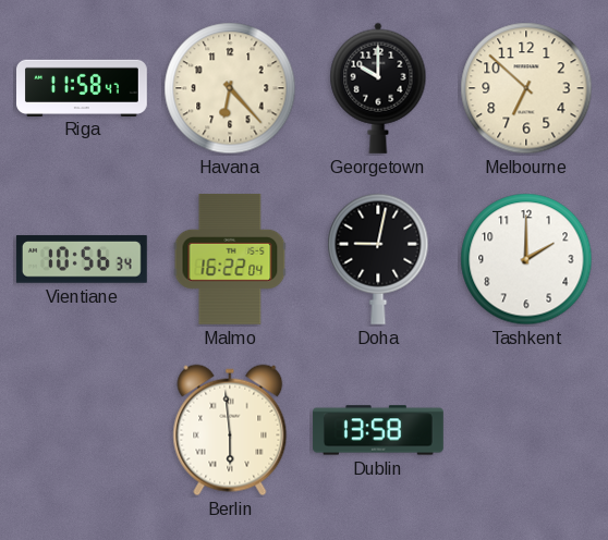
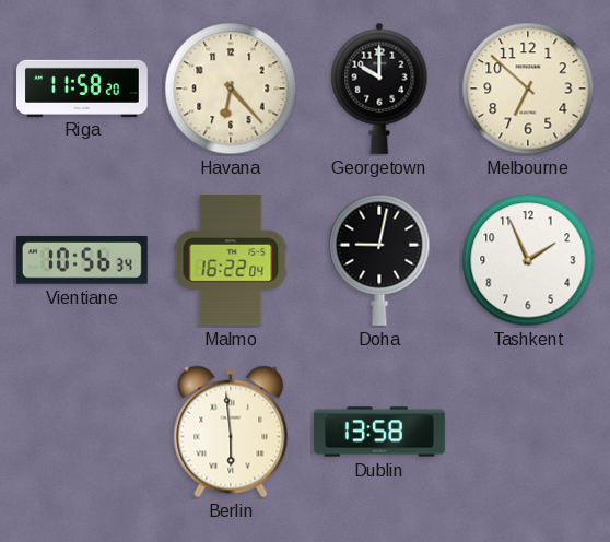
Riga: 11:58:47 -> 11:58:20
Tashkent: 2:00 -> 1:56
